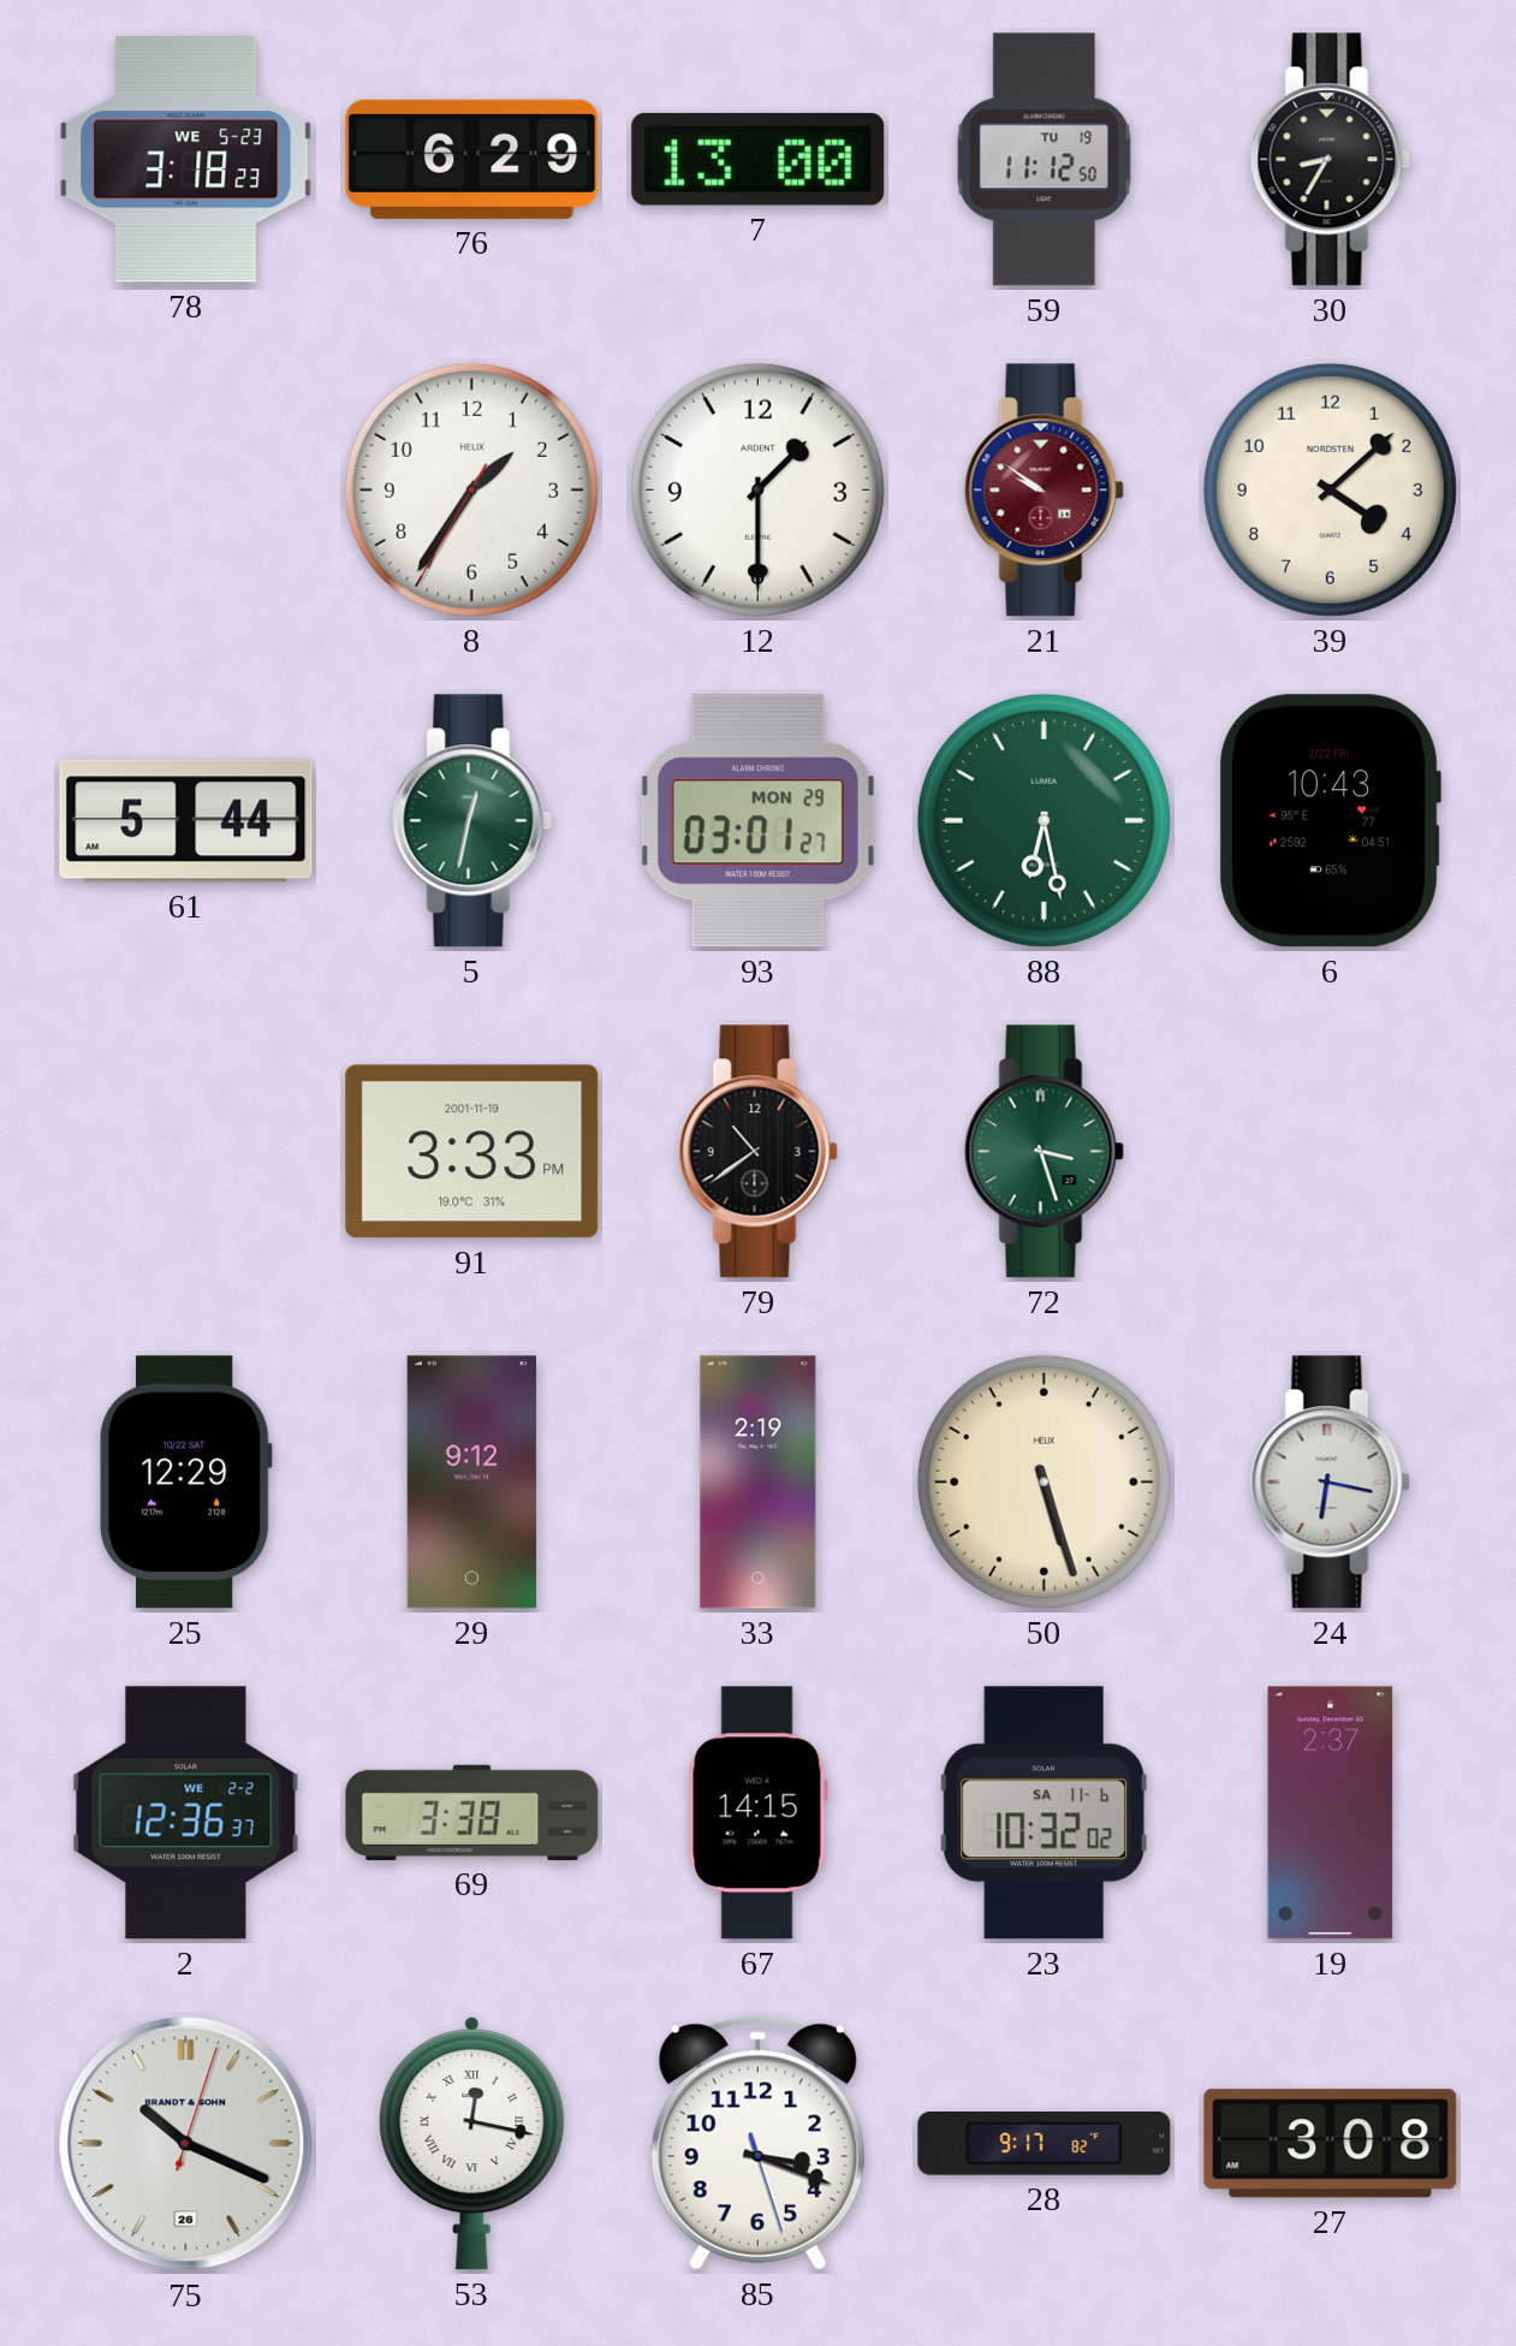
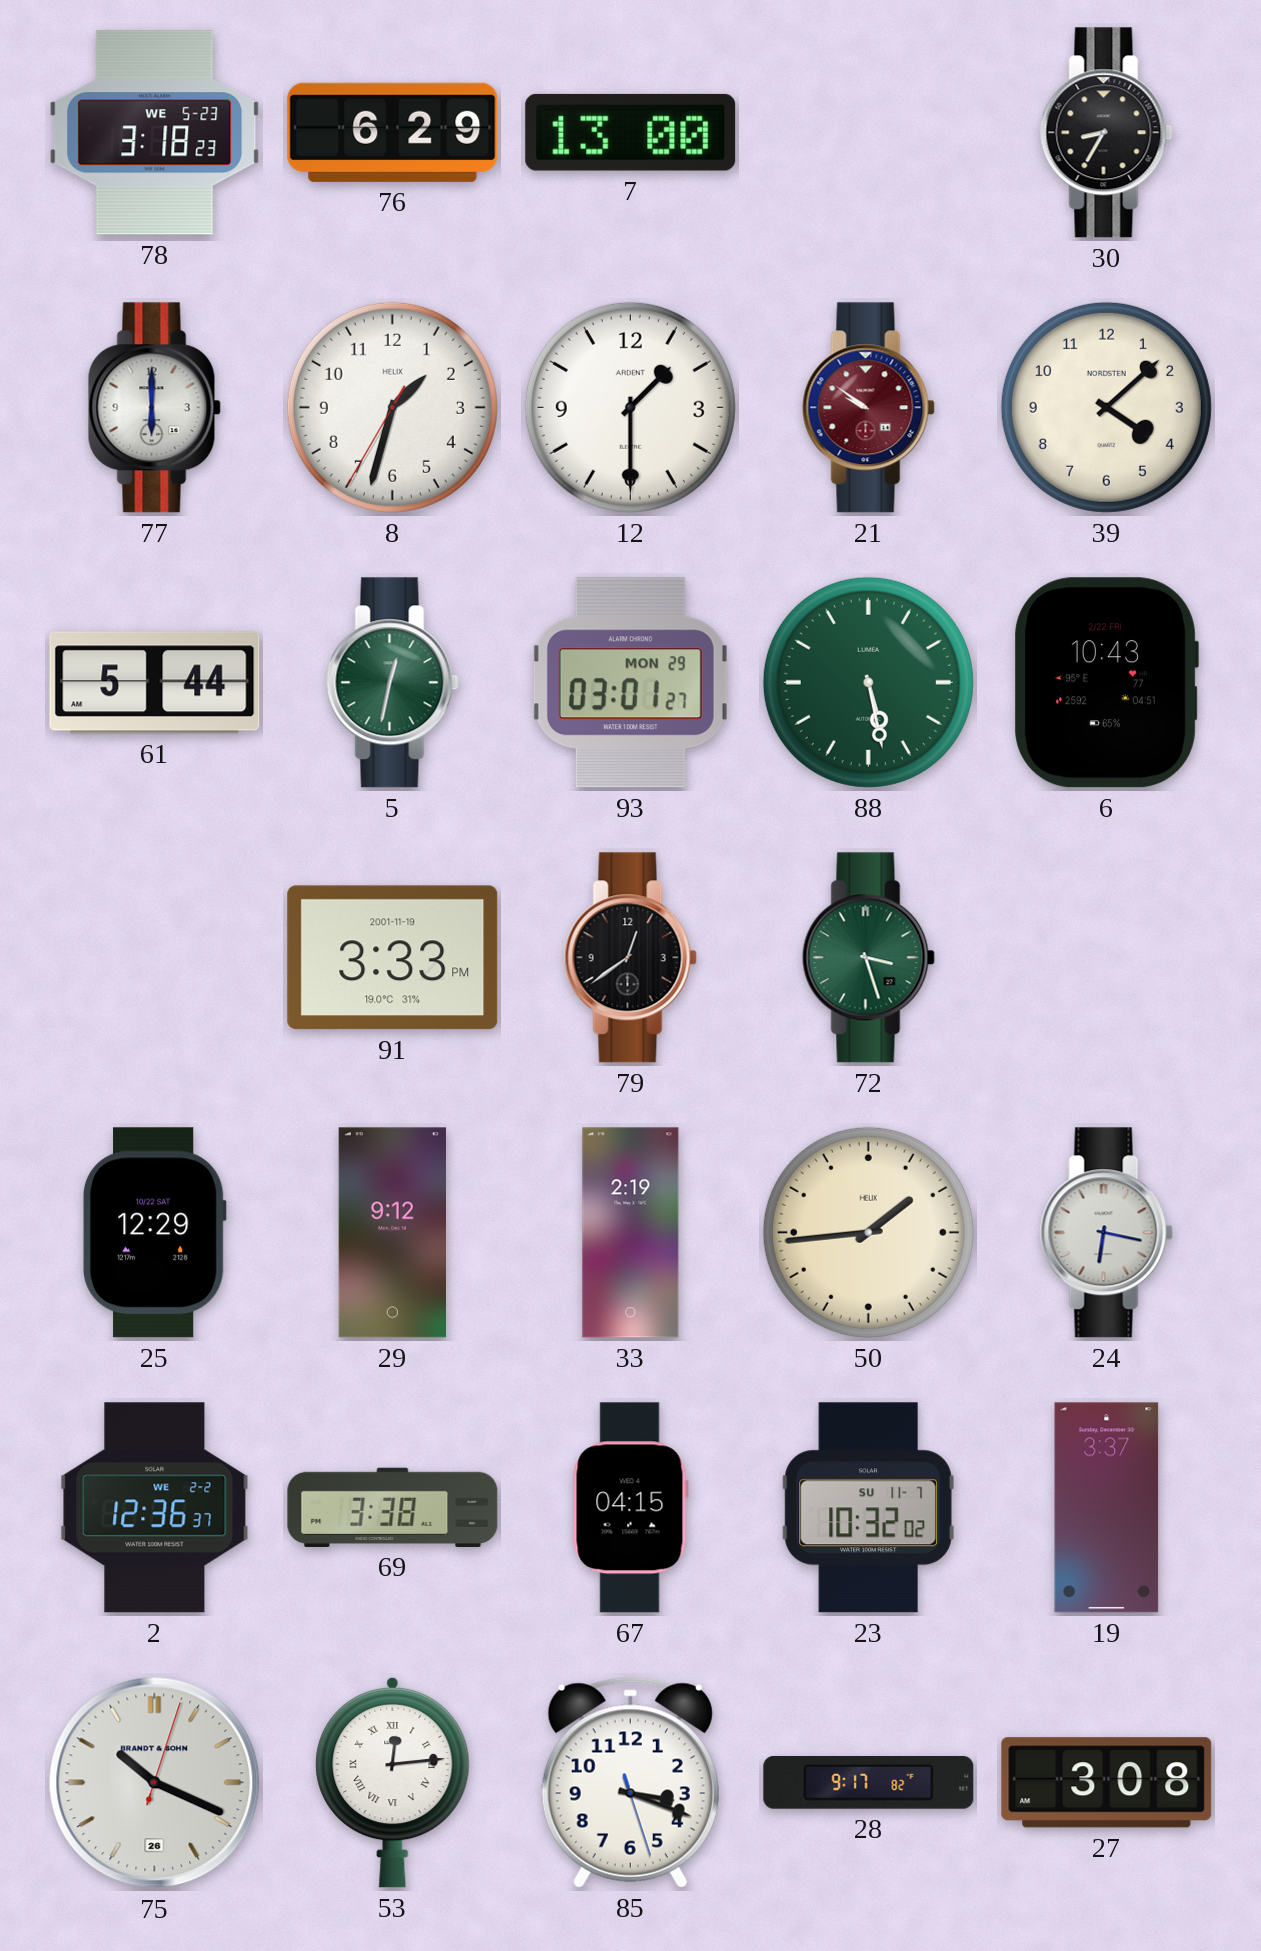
59: 11:12 -> none
77: none -> 6:00
8: 1:35 -> 1:32
88: 6:28 -> 5:28
79: 10:39 -> 12:39
50: 5:27 -> 1:44
67: 14:15 -> 04:15
23 date: SA 11-6 -> SU 11-7
19: 2:37 -> 3:37
53: 12:17 -> 12:14
